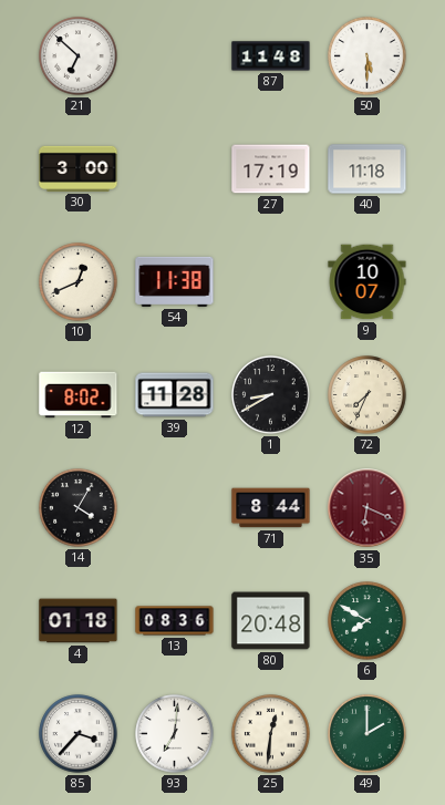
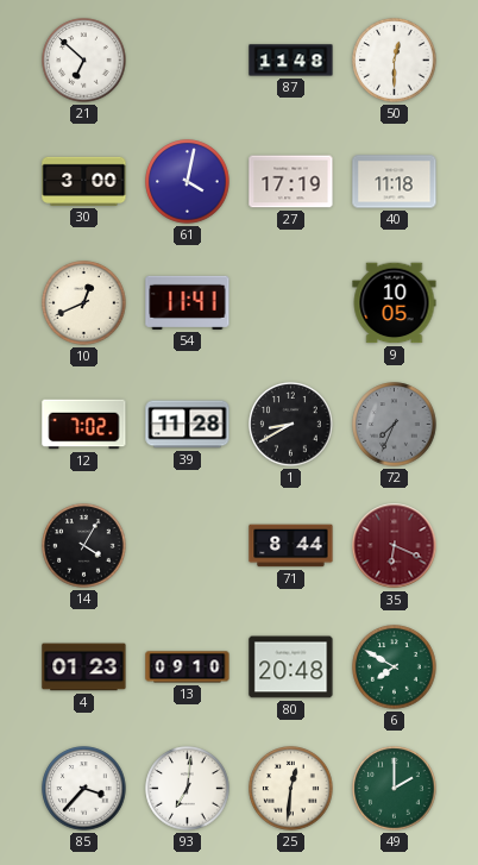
50: 5:30 -> 12:30
61: none -> 4:02
54: 11:38 -> 11:41
9: 10:07 -> 10:05
12: 8:02 -> 7:02
72 dial: cream -> grey
4: 01:18 -> 01:23
13: 08:36 -> 09:10
